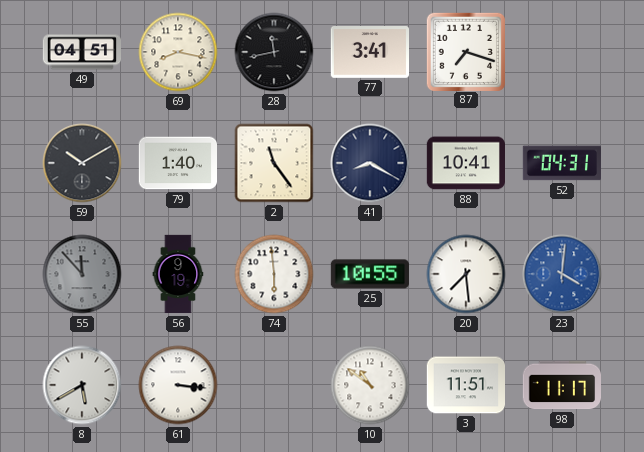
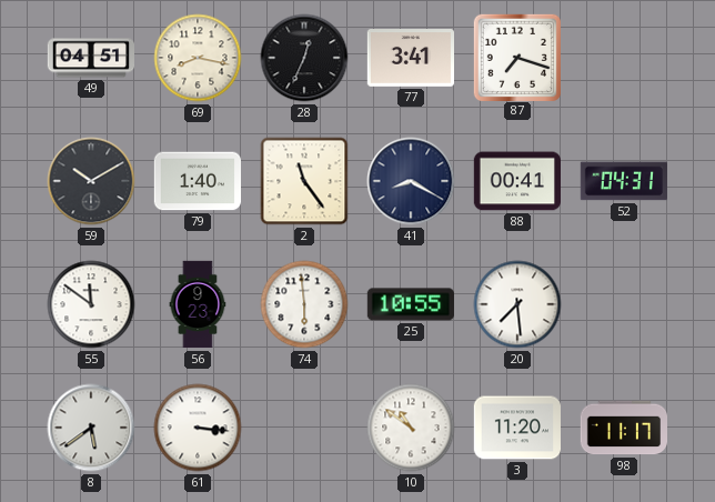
28: 11:43 -> 12:34
88: 10:41 -> 00:41
55: 11:53 -> 11:51
55 dial: grey -> white
56: 9:19 -> 9:23
23: 4:01 -> none
8: 5:40 -> 5:39
3: 11:51 -> 11:20
